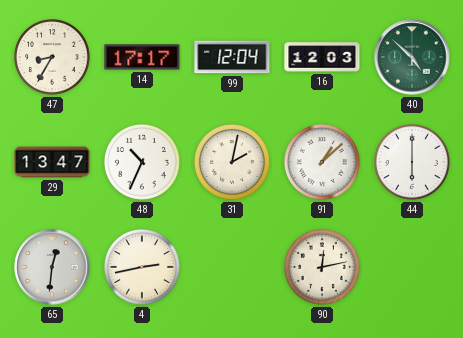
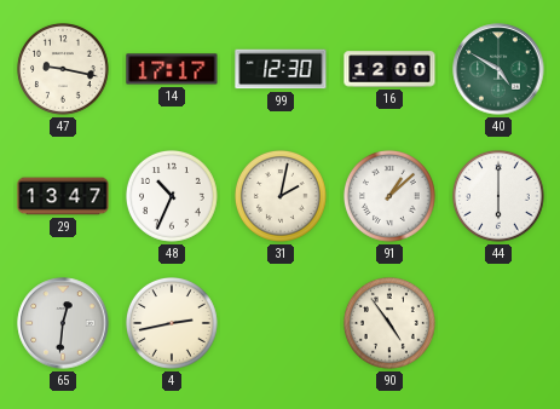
47: 8:35 -> 9:17
99: 12:04 -> 12:30
16: 12:03 -> 12:00
40: 4:52 -> 4:50
90: 12:13 -> 4:54
